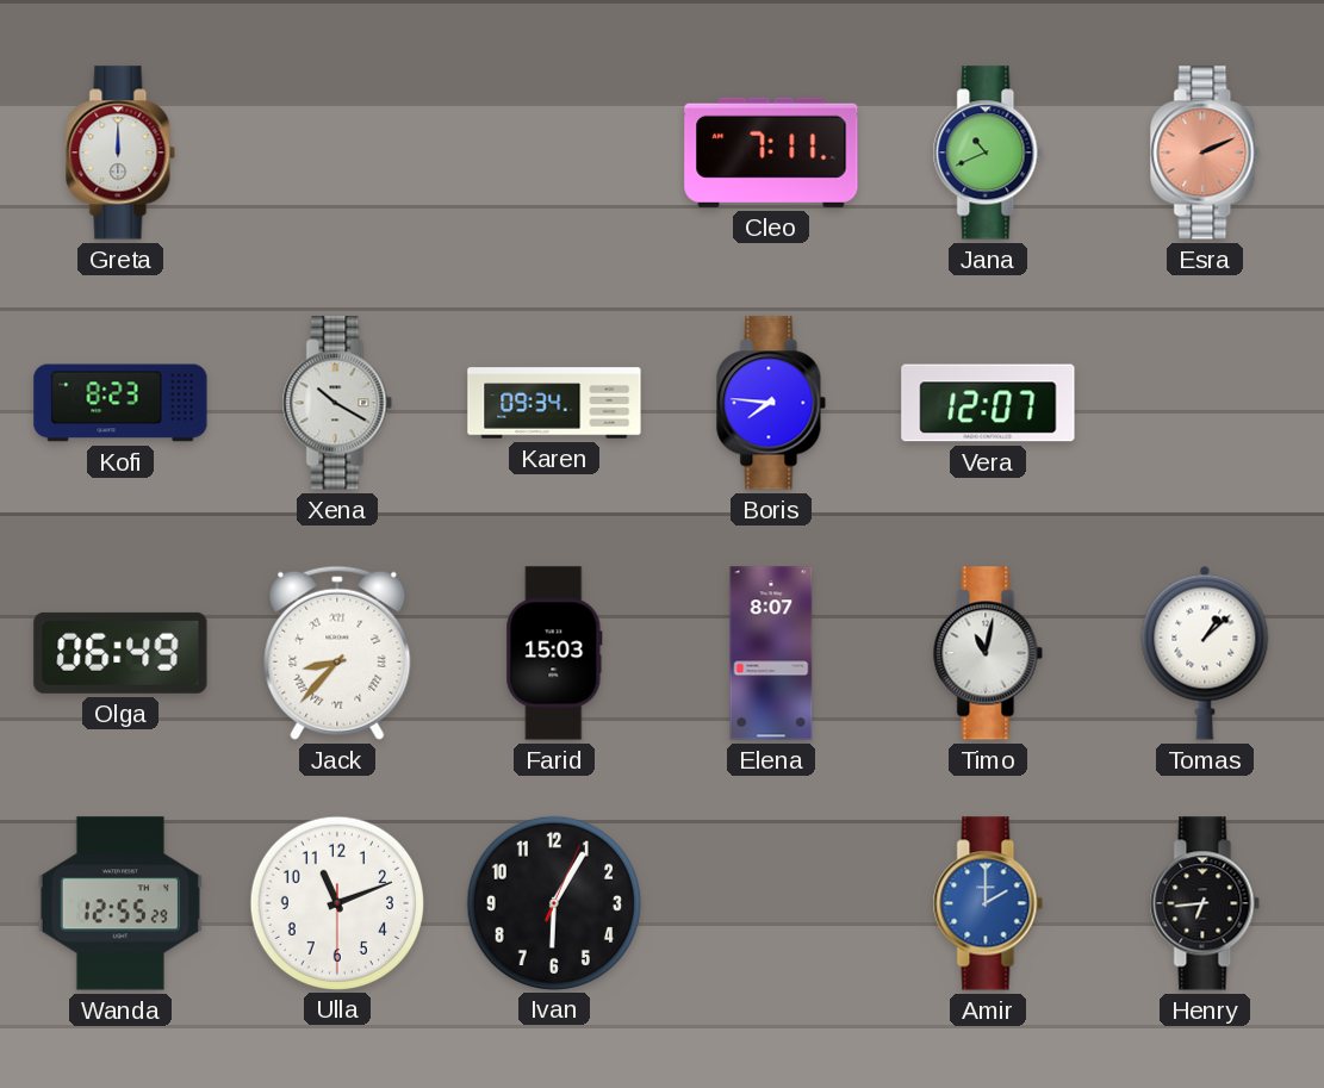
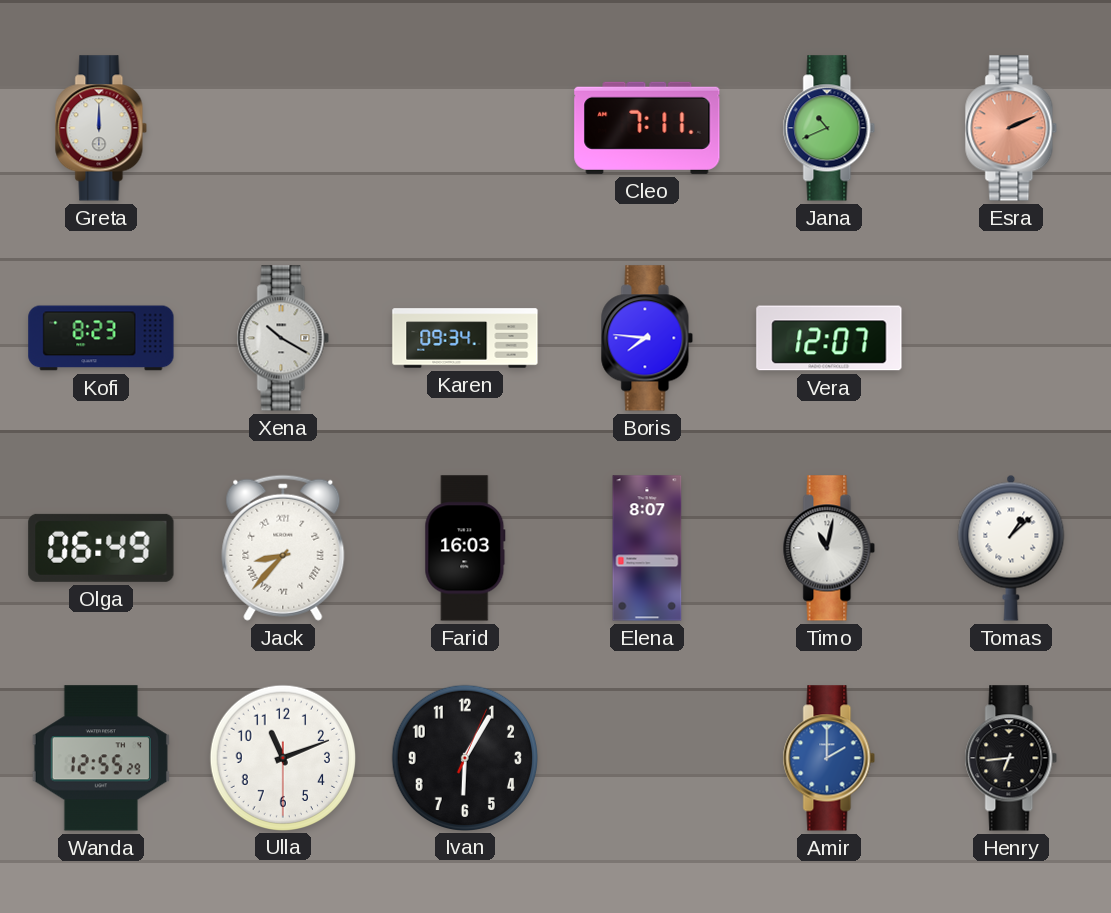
Farid: 15:03 -> 16:03
